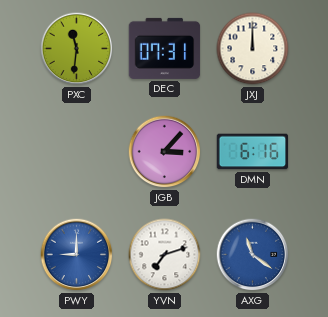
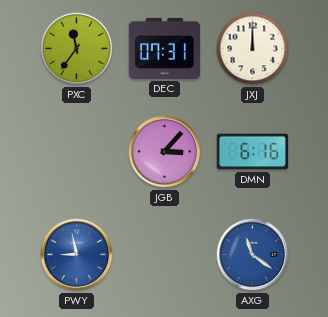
PXC: 11:31 -> 11:36
PWY: 9:00 -> 8:58
YVN: 7:12 -> none
